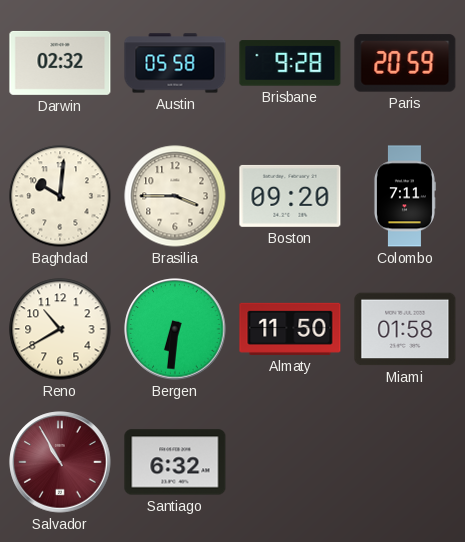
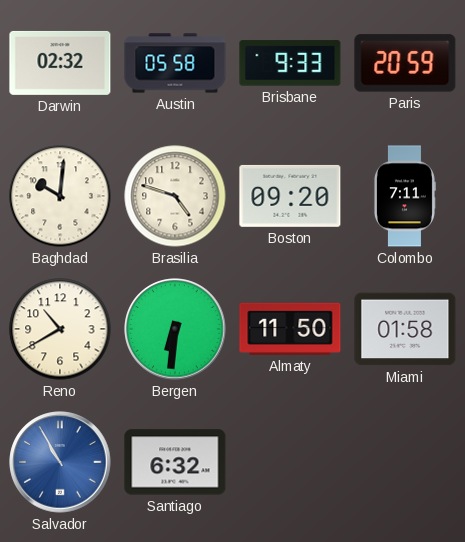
Brisbane: 9:28 -> 9:33
Brasilia: 3:45 -> 4:48
Salvador dial: burgundy -> blue
